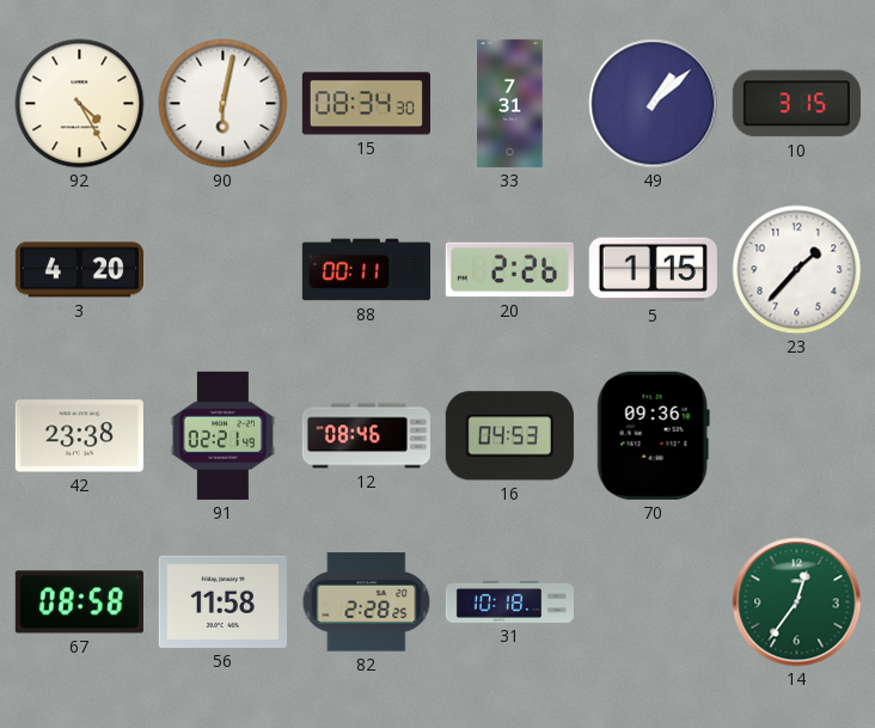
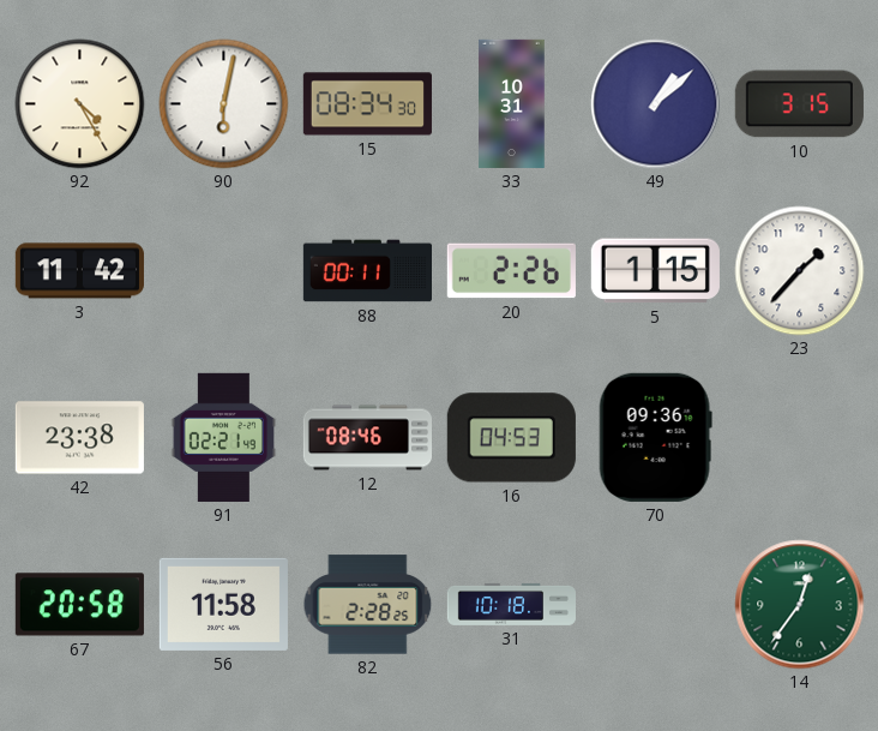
33: 7:31 -> 10:31
3: 4:20 -> 11:42
67: 08:58 -> 20:58
